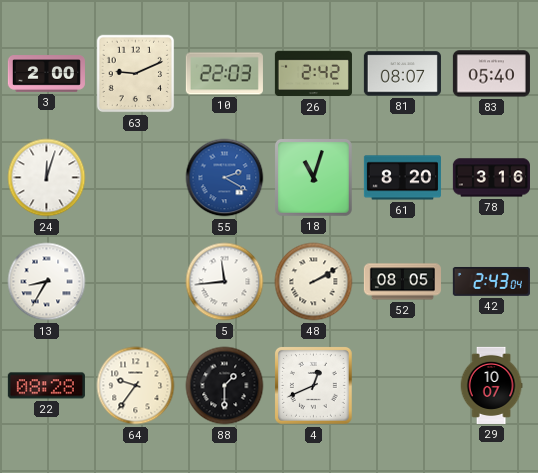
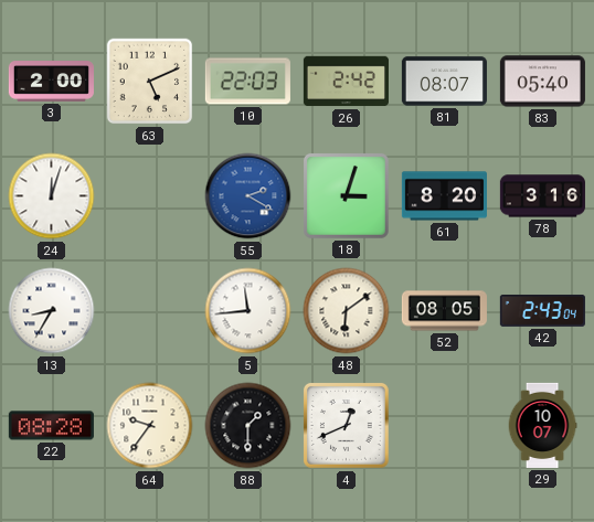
63: 9:11 -> 5:11
18: 11:03 -> 3:03
48: 2:10 -> 6:09
